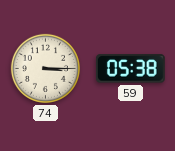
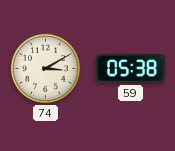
74: 3:15 -> 3:10
